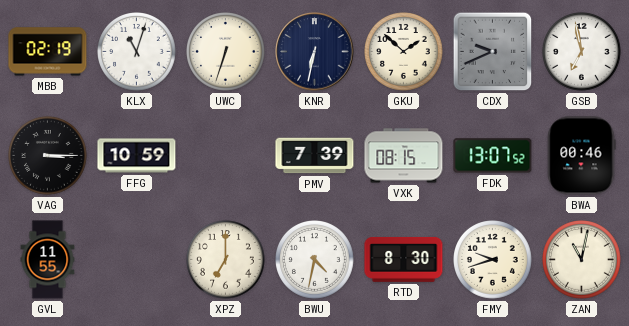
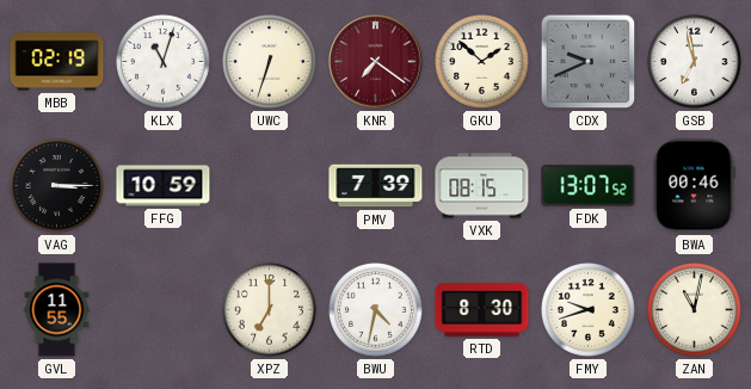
KNR: 6:32 -> 7:21
KNR dial: navy -> burgundy
